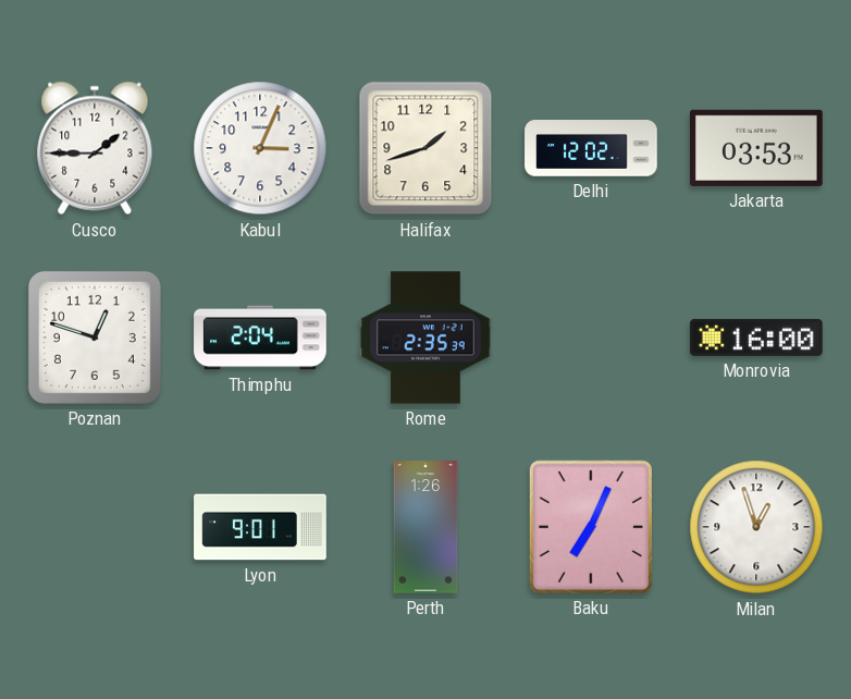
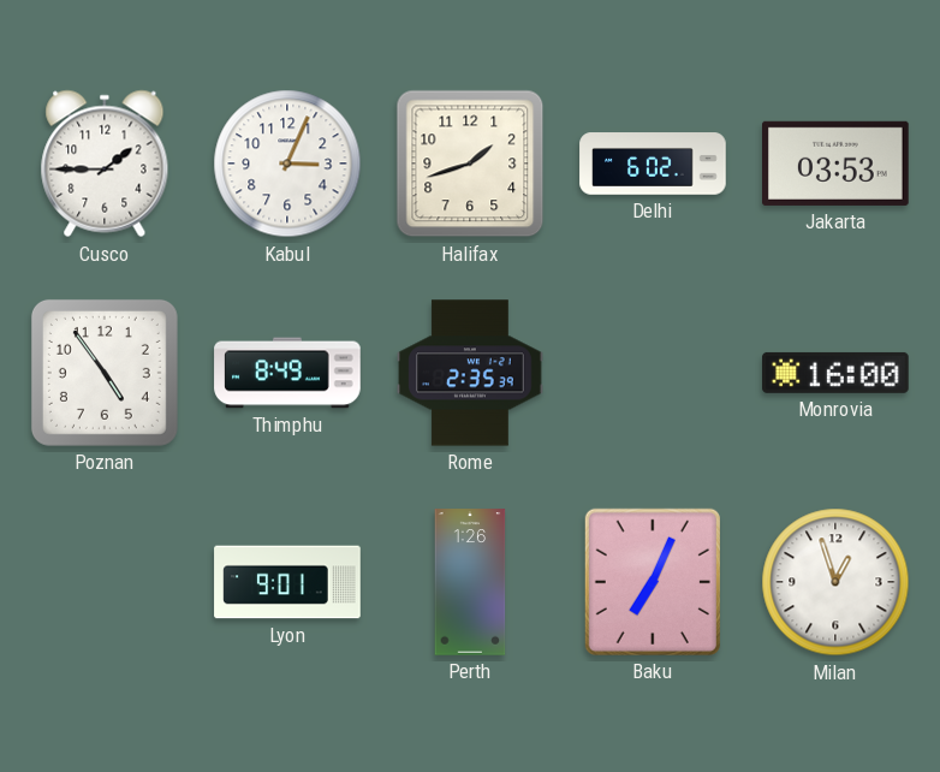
Delhi: 12:02 -> 6:02
Poznan: 12:48 -> 4:54
Thimphu: 2:04 -> 8:49
